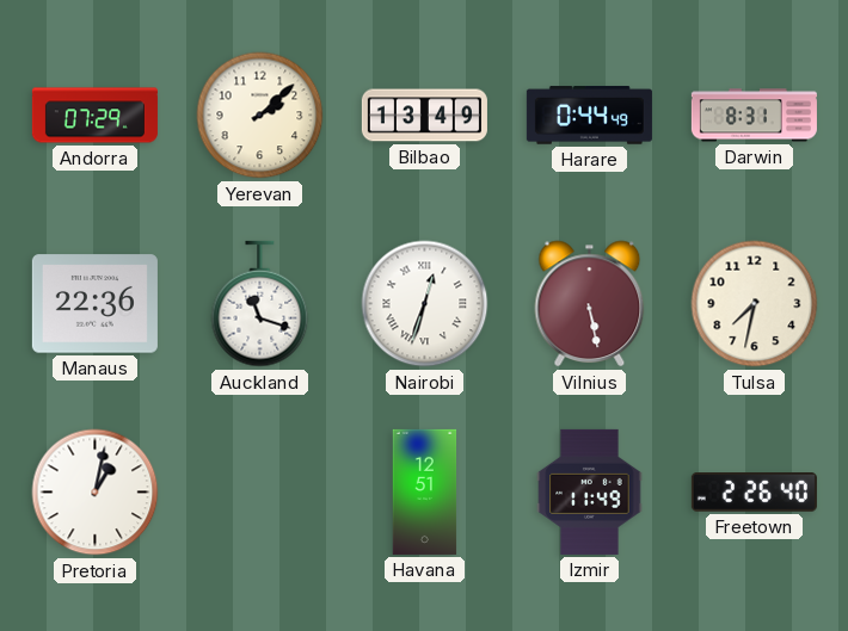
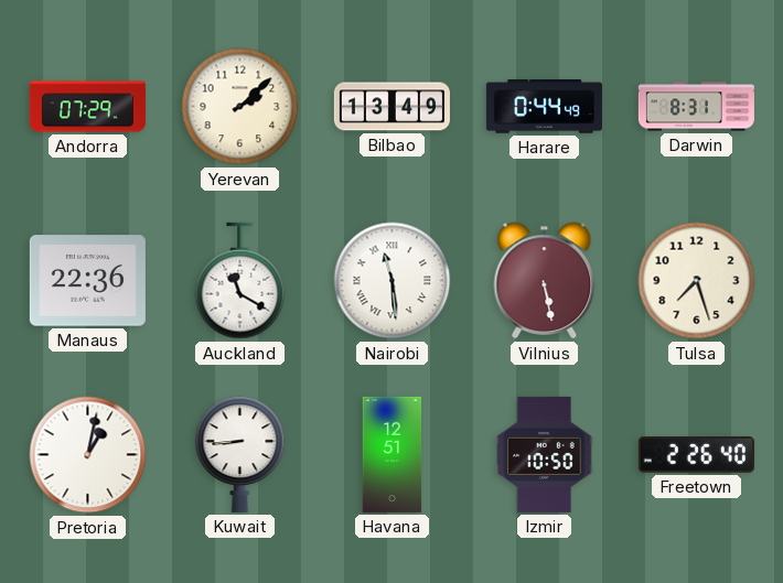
Auckland: 11:18 -> 11:20
Nairobi: 12:33 -> 11:29
Tulsa: 7:32 -> 7:27
Kuwait: none -> 8:44
Izmir: 11:49 -> 10:50
